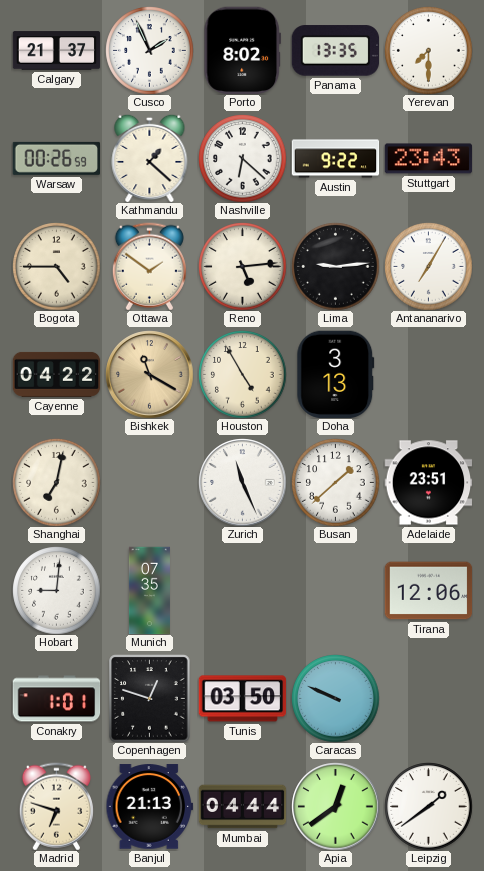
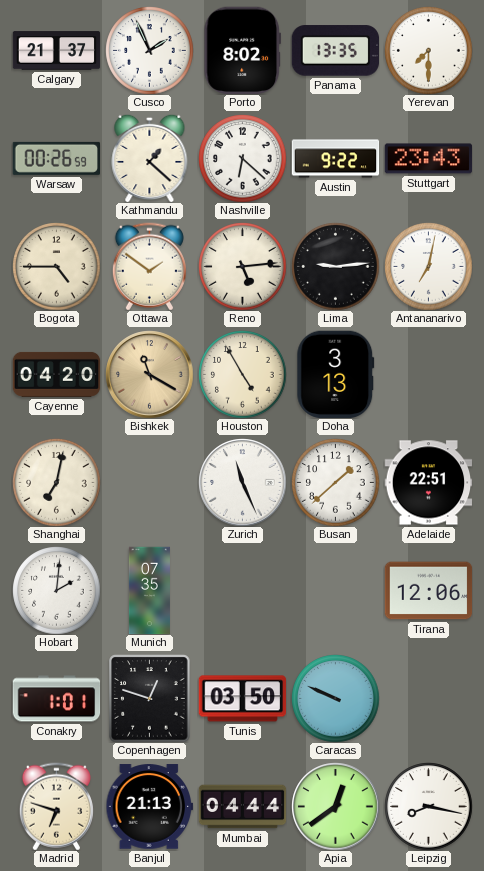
Antananarivo: 7:05 -> 7:02
Cayenne: 04:22 -> 04:20
Adelaide: 23:51 -> 22:51
Hobart: 9:01 -> 2:01
Leipzig: 1:39 -> 8:17
